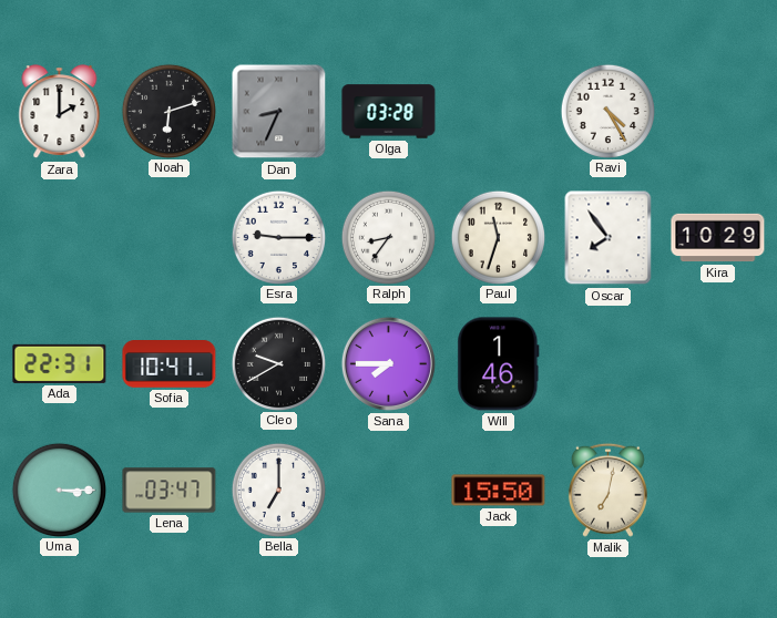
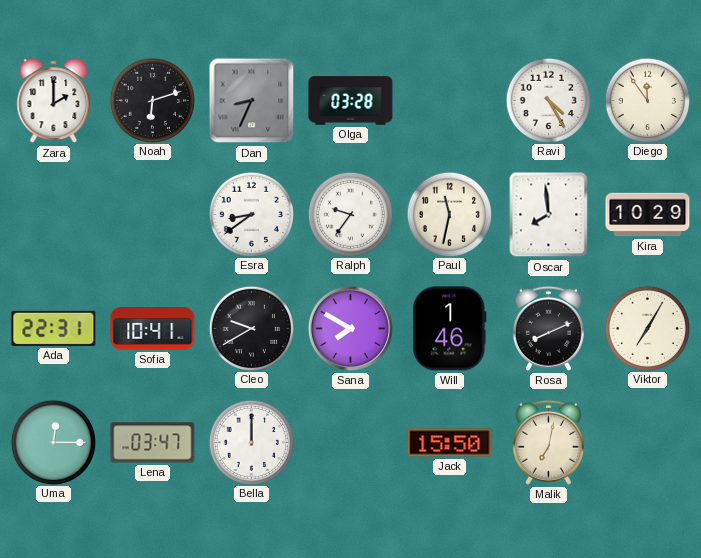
Diego: none -> 11:54
Esra: 9:15 -> 8:39
Ralph: 8:36 -> 9:36
Paul: 11:33 -> 11:32
Oscar: 7:54 -> 7:59
Sana: 7:45 -> 7:50
Rosa: none -> 8:11
Viktor: none -> 7:05
Uma: 3:15 -> 12:15
Bella: 7:00 -> 12:00
